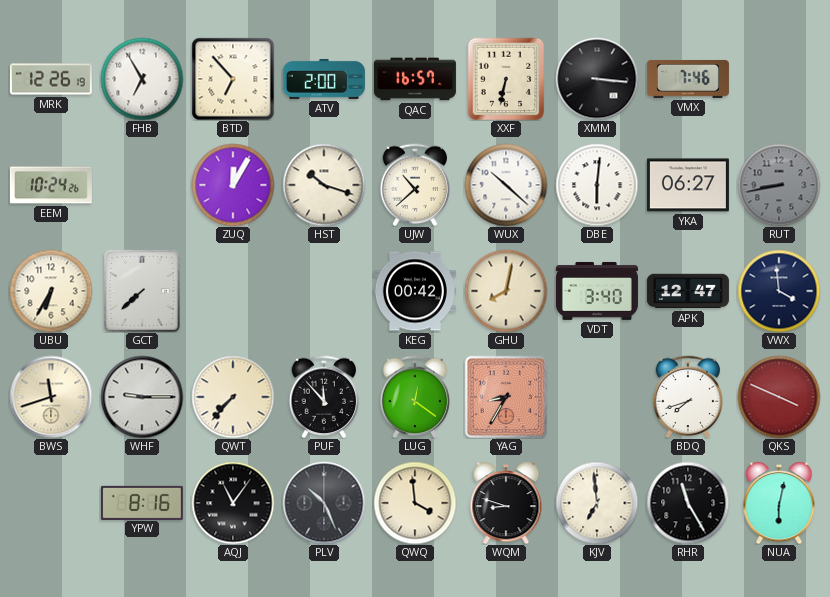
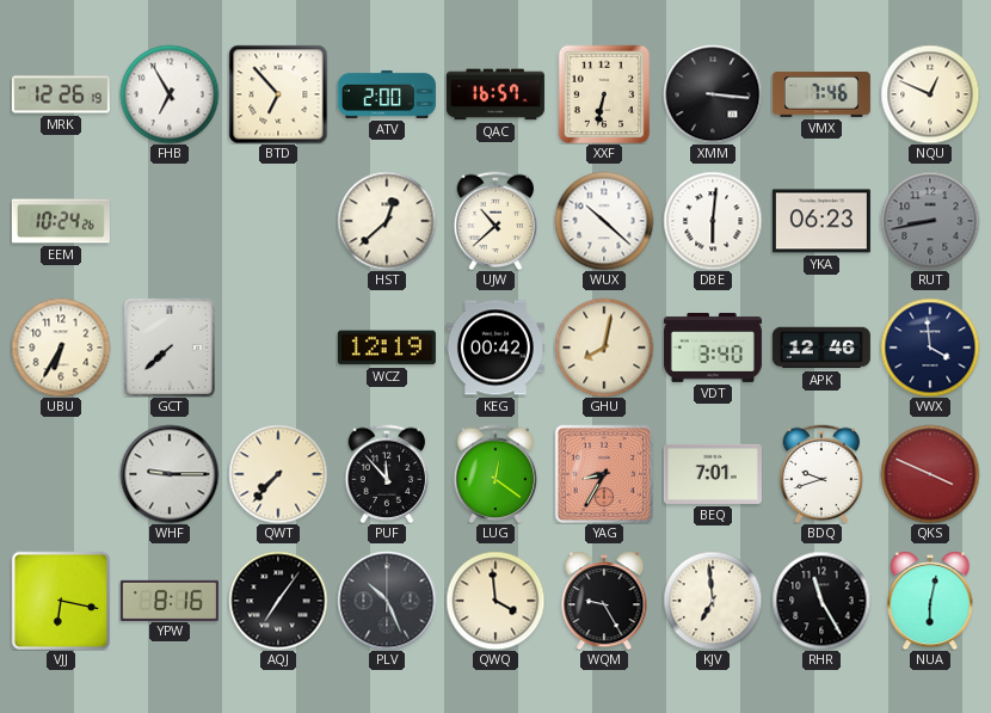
NQU: none -> 12:49
ZUQ: 12:05 -> none
HST: 10:18 -> 12:38
YKA: 06:27 -> 06:23
WCZ: none -> 12:19
APK: 12:47 -> 12:46
BWS: 11:42 -> none
BEQ: none -> 7:01
BDQ: 7:42 -> 9:42
VJJ: none -> 6:17
AQJ: 11:06 -> 7:06
WQM: 8:48 -> 9:25
